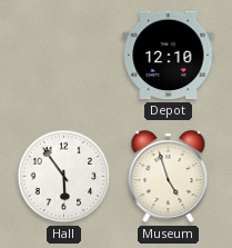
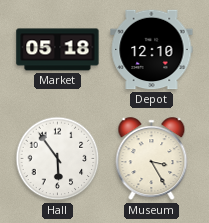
Market: none -> 05:18
Museum: 4:57 -> 3:25
